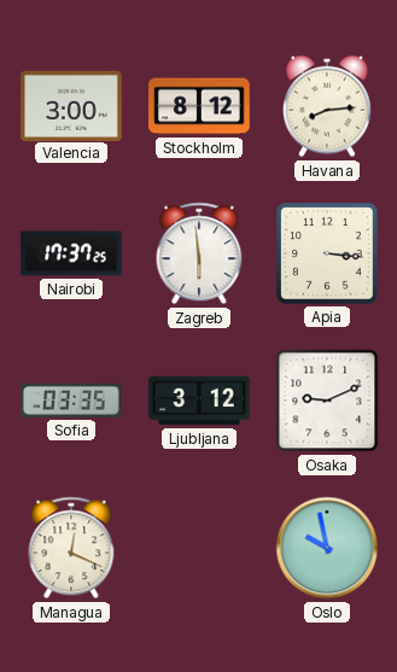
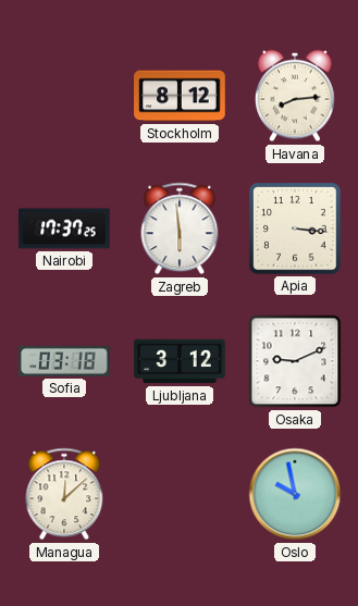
Valencia: 3:00 -> none
Sofia: 03:35 -> 03:18
Managua: 12:19 -> 12:08
